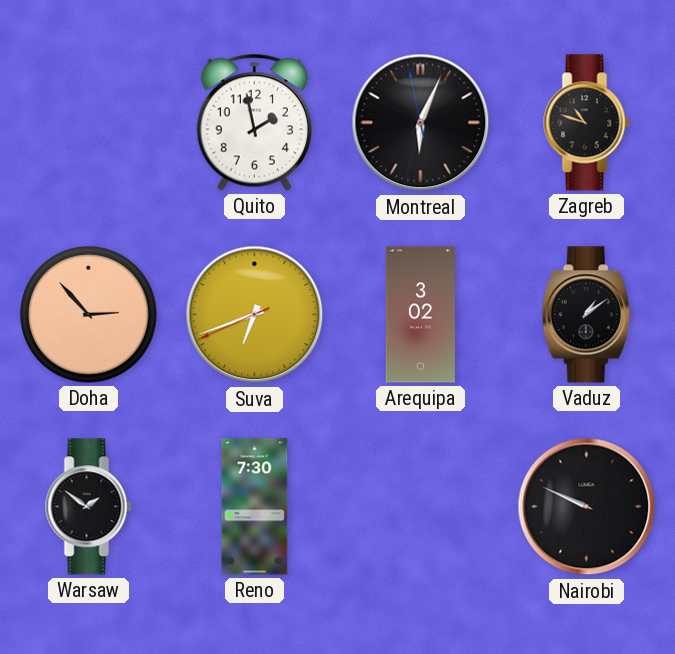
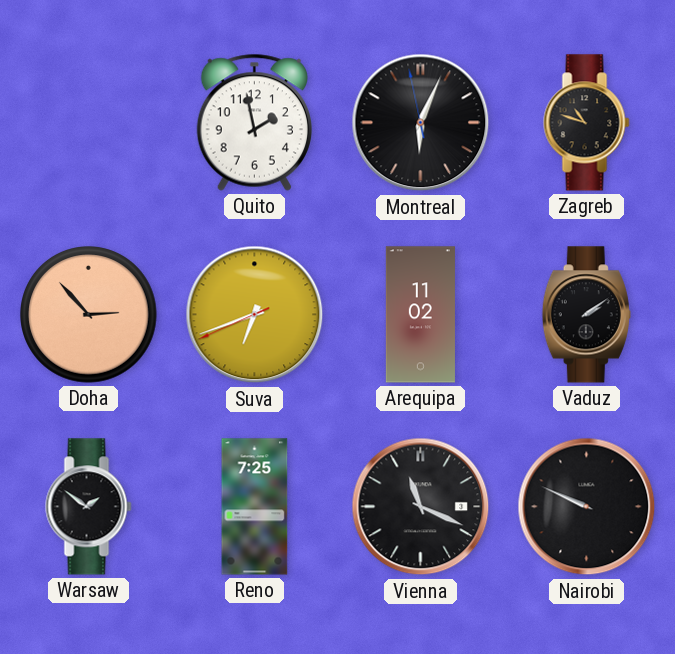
Arequipa: 3:02 -> 11:02
Vaduz: 1:09 -> 2:09
Reno: 7:30 -> 7:25
Vienna: none -> 11:19
